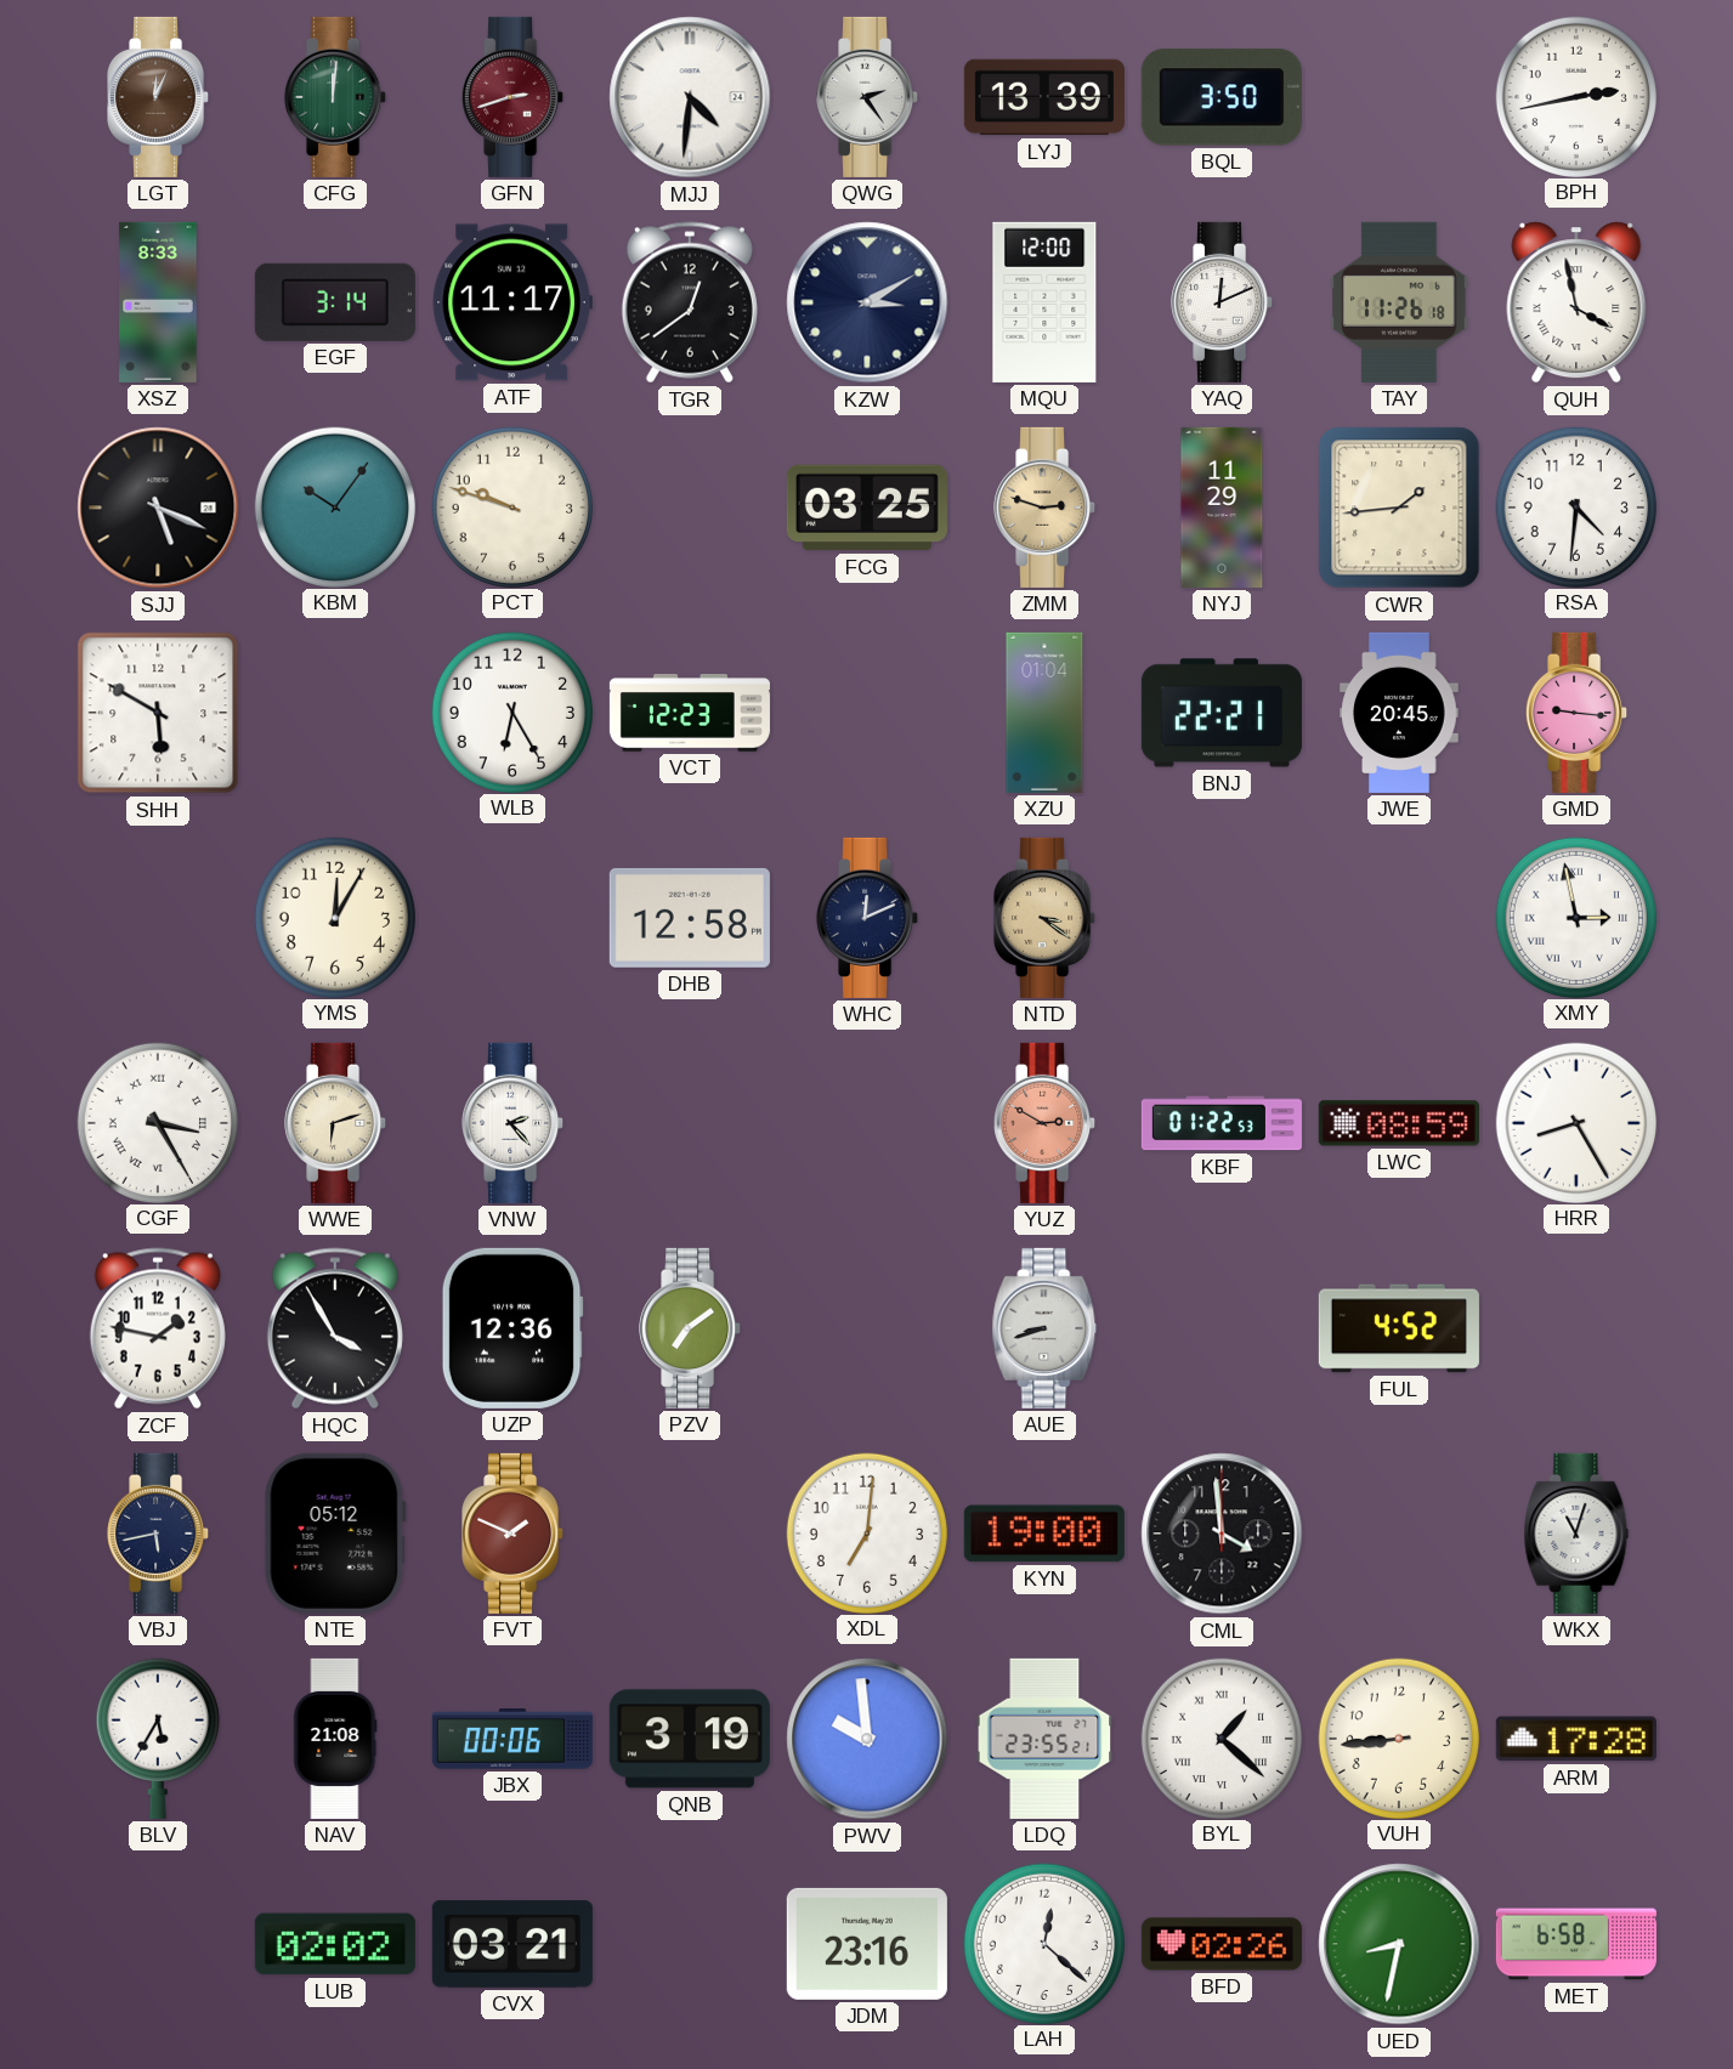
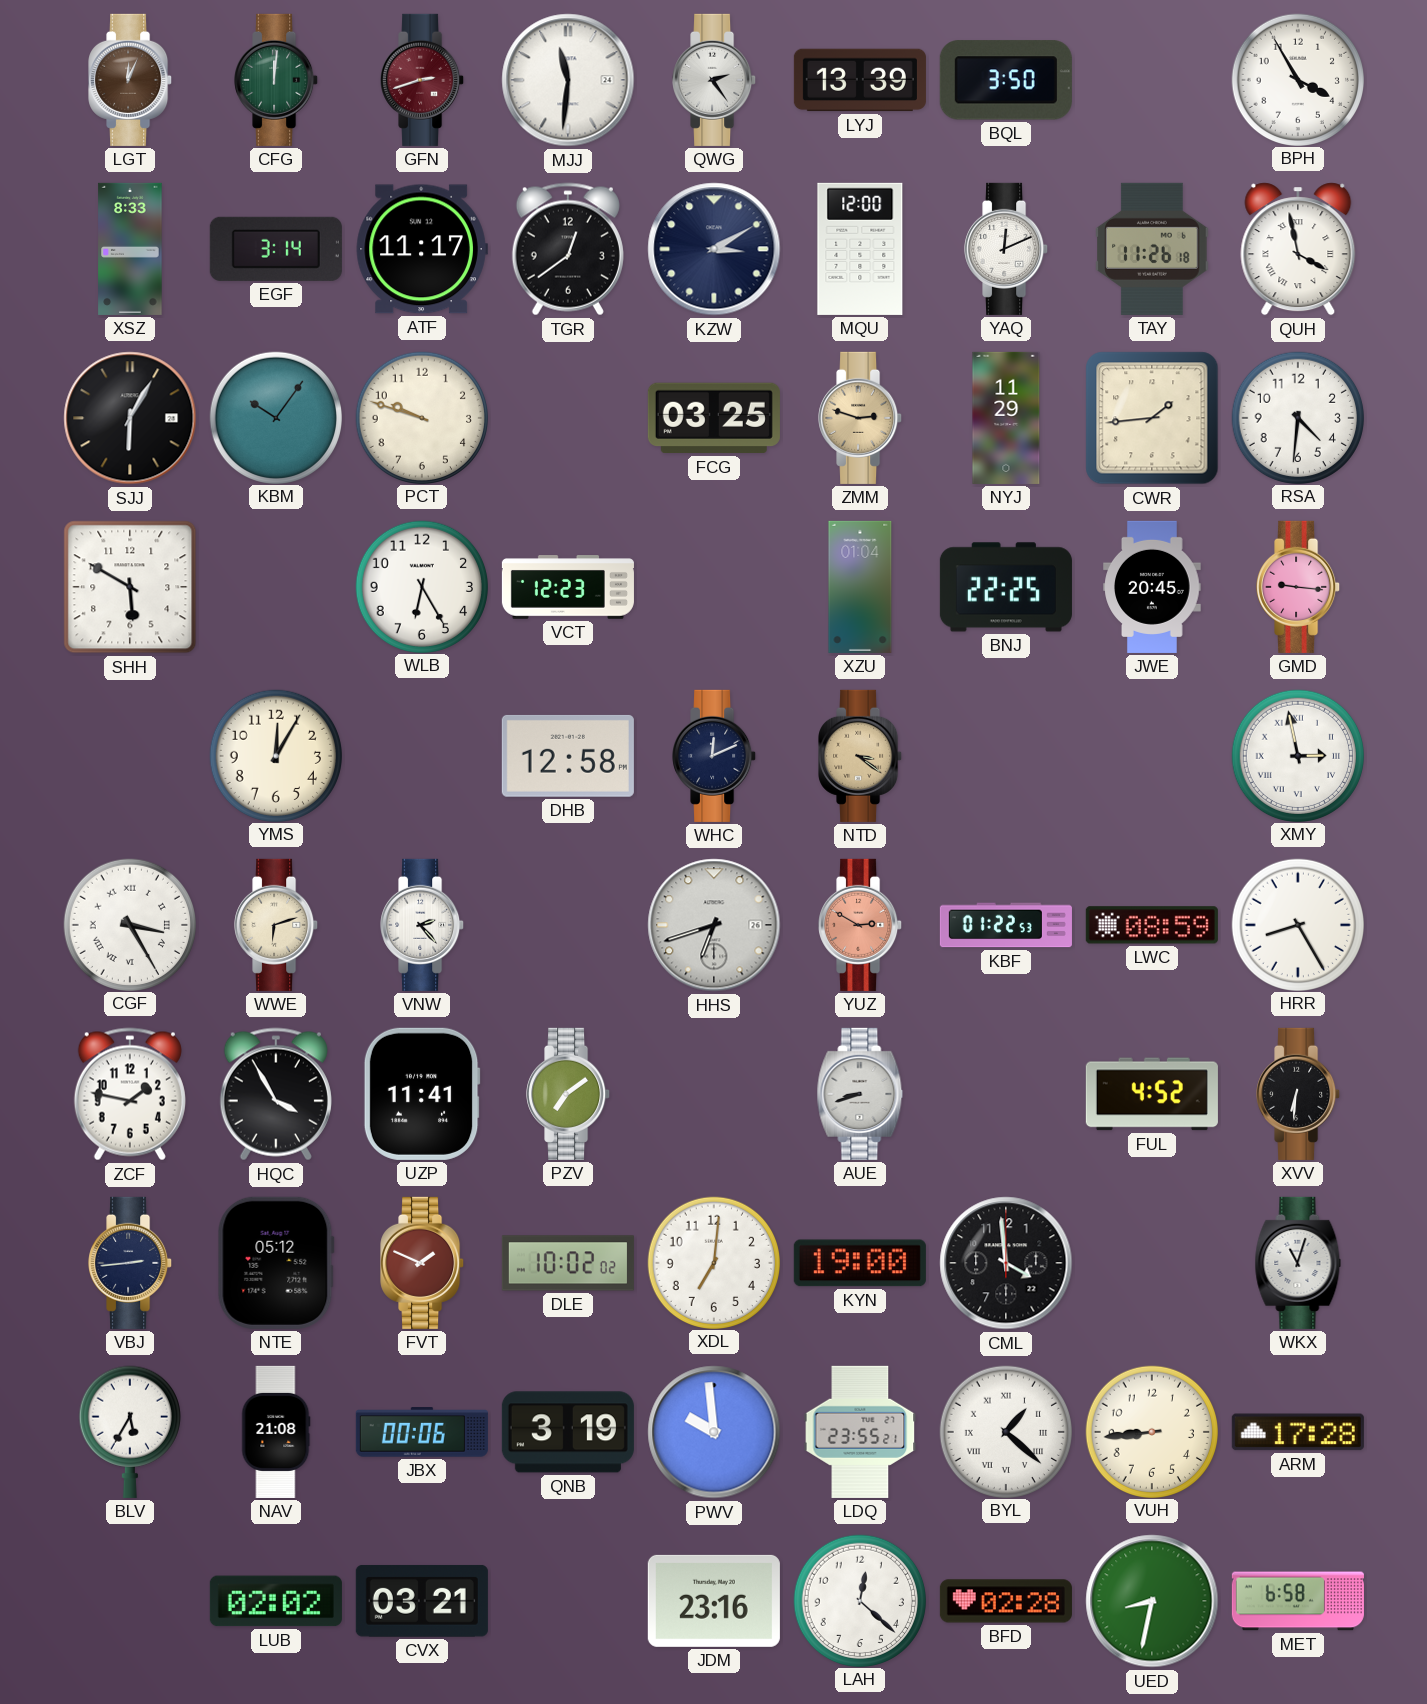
MJJ: 4:31 -> 11:31
BPH: 2:43 -> 3:55
SJJ: 5:19 -> 6:05
BNJ: 22:21 -> 22:25
HHS: none -> 6:42
UZP: 12:36 -> 11:41
XVV: none -> 6:31
VBJ: 5:43 -> 2:44
DLE: none -> 10:02
BFD: 02:26 -> 02:28
